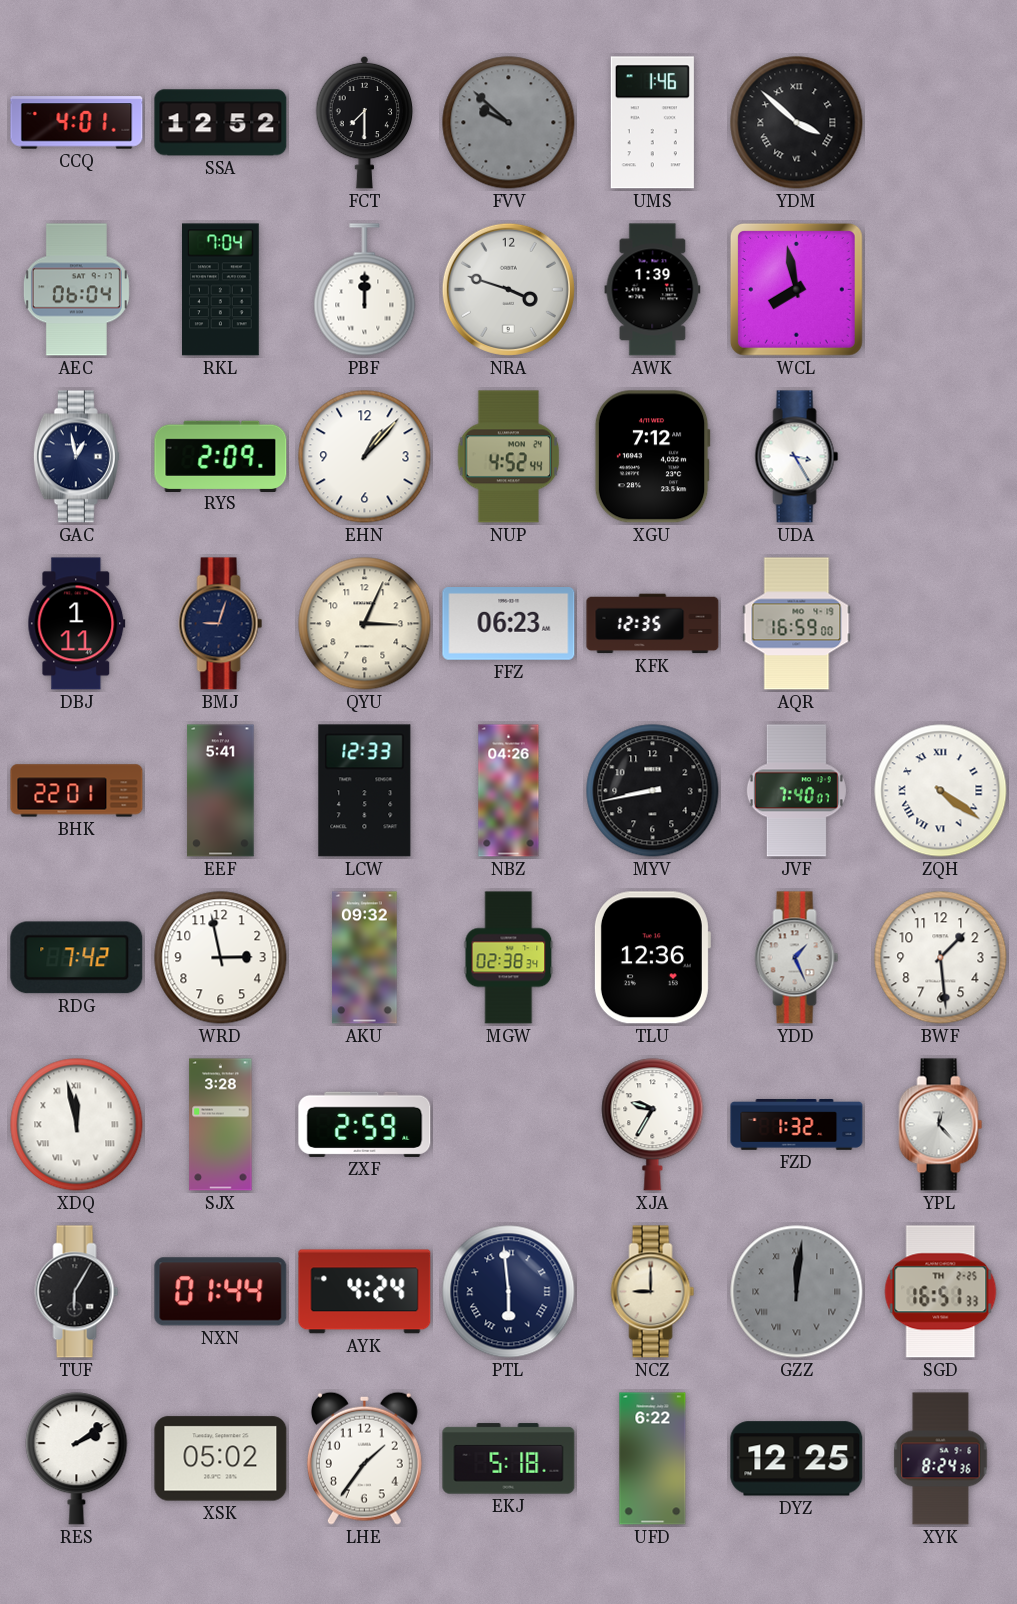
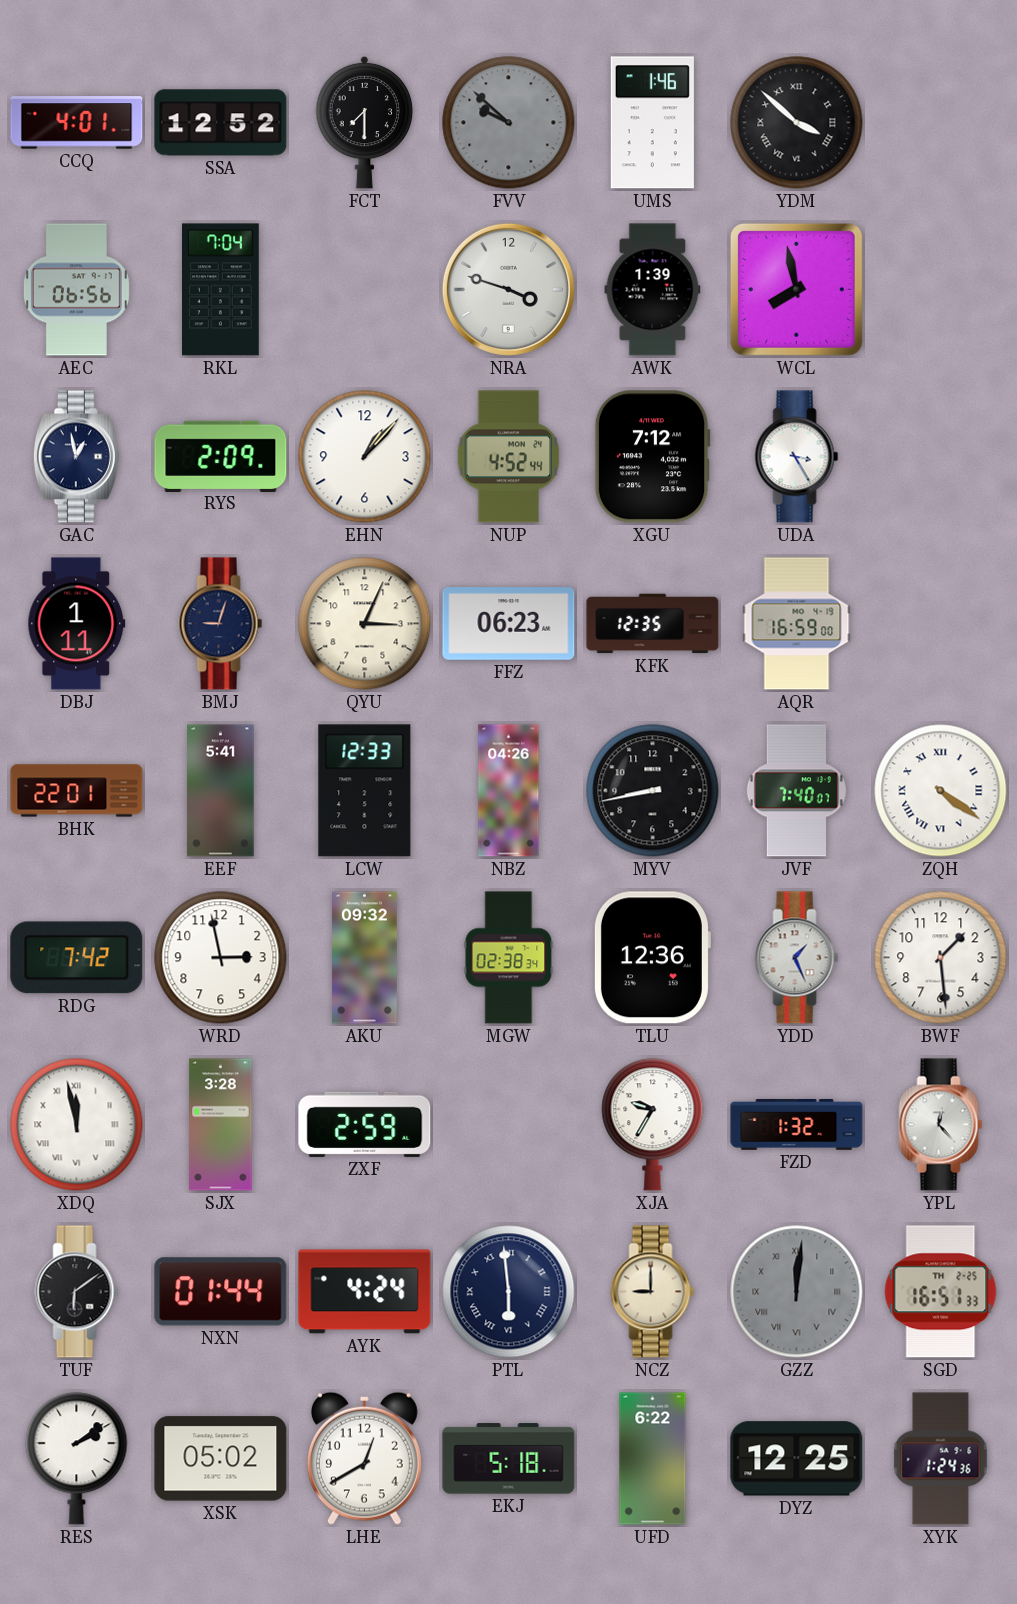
AEC: 06:04 -> 06:56
PBF: 12:00 -> none
TUF: 6:05 -> 6:09
LHE: 1:36 -> 12:40
XYK: 8:24 -> 1:24
